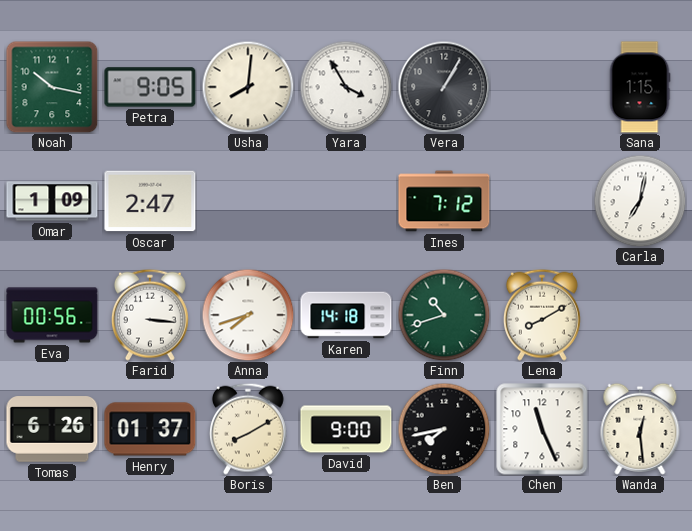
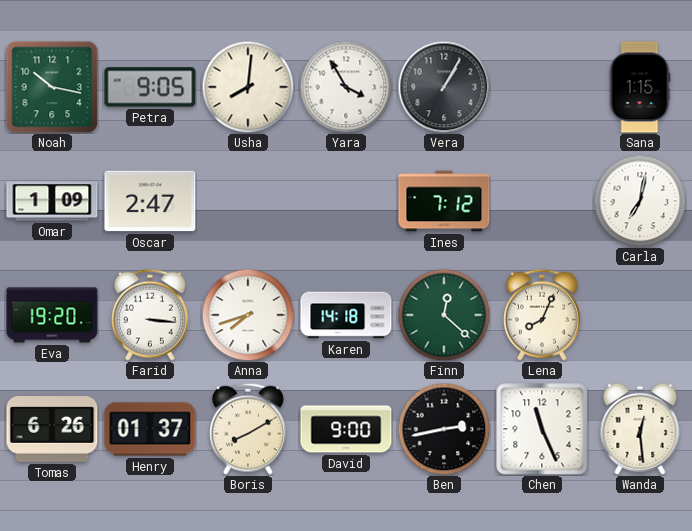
Eva: 00:56 -> 19:20
Finn: 10:42 -> 12:22
Lena: 8:10 -> 8:04
Ben: 7:43 -> 2:43
